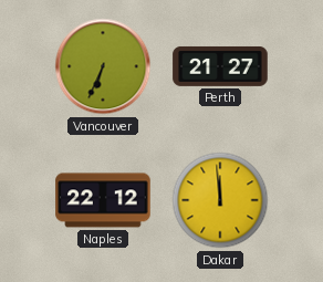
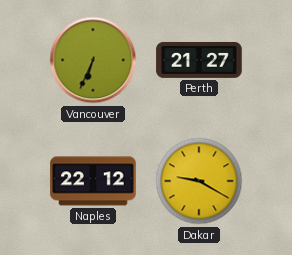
Dakar: 11:59 -> 9:20
